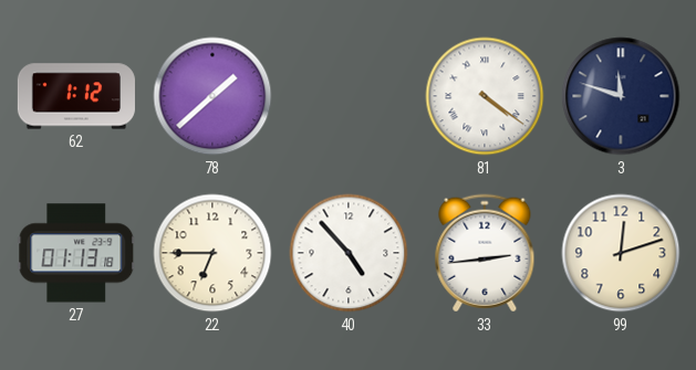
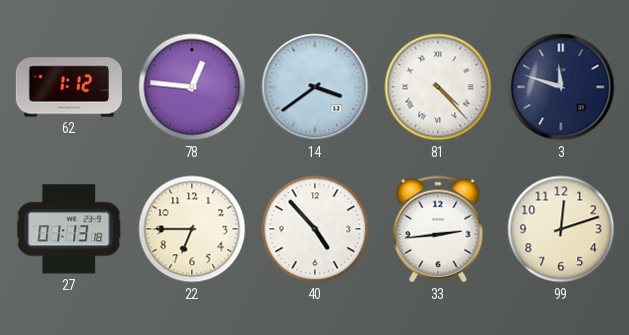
78: 1:38 -> 12:46
14: none -> 3:39
81: 4:21 -> 4:23
